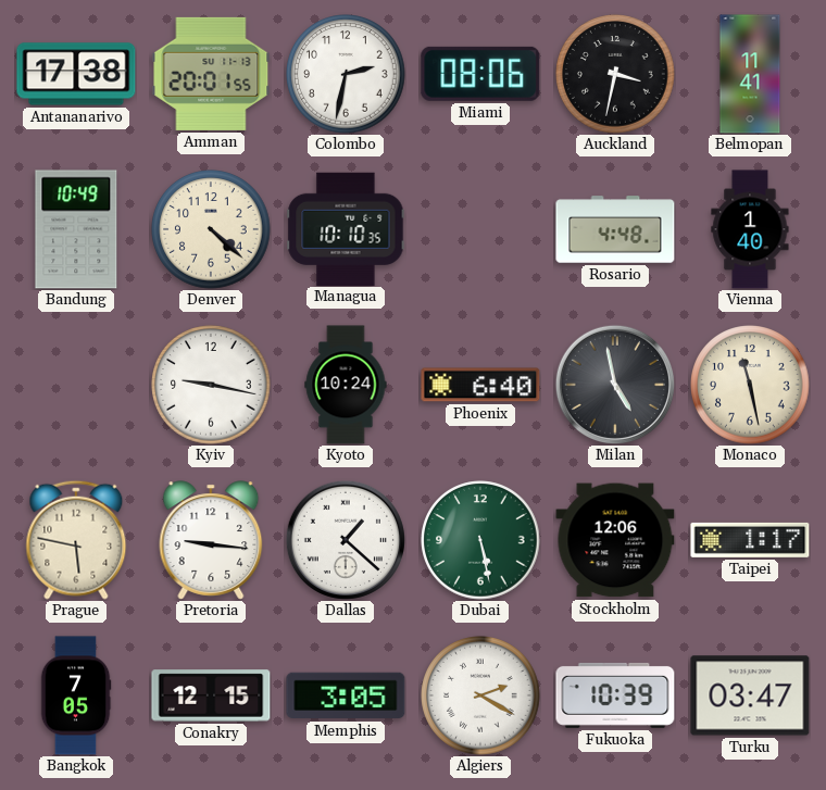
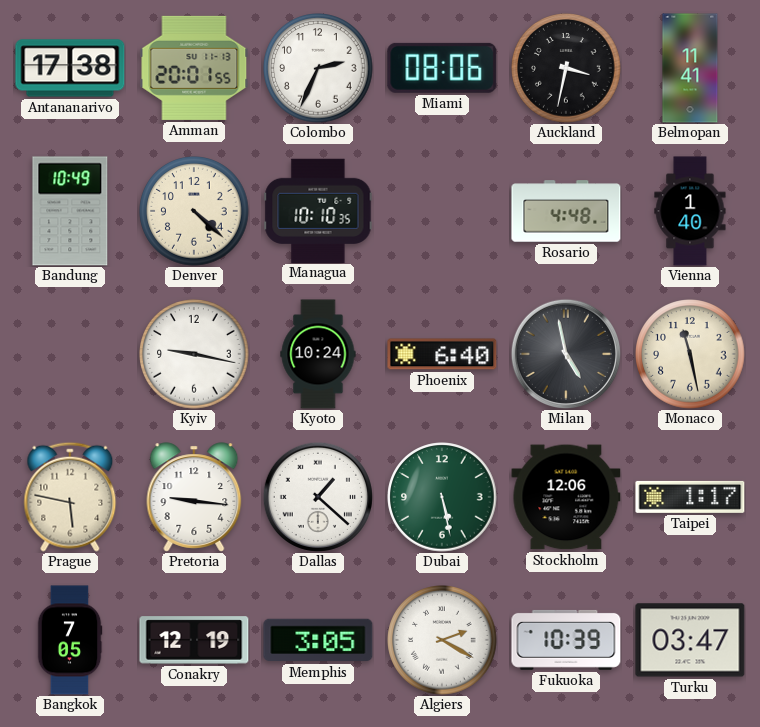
Colombo: 2:32 -> 2:34
Conakry: 12:15 -> 12:19
